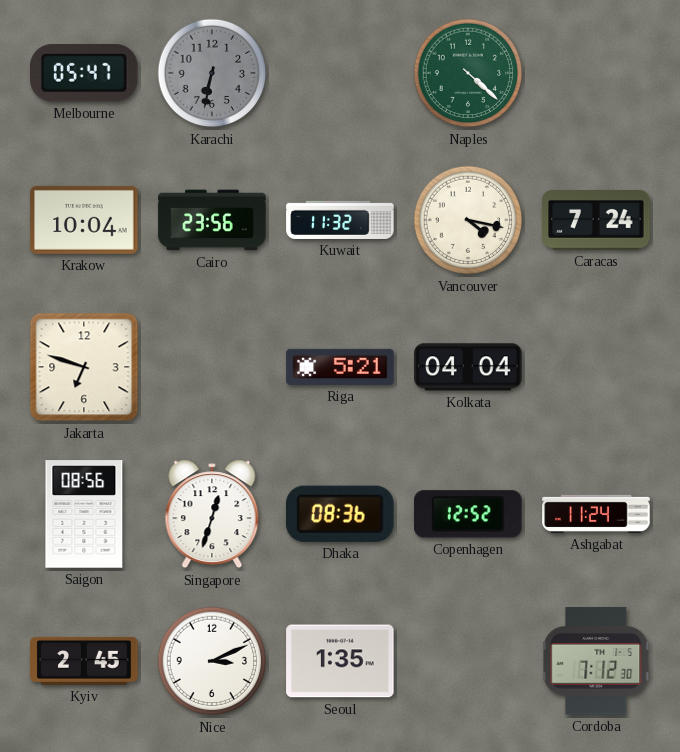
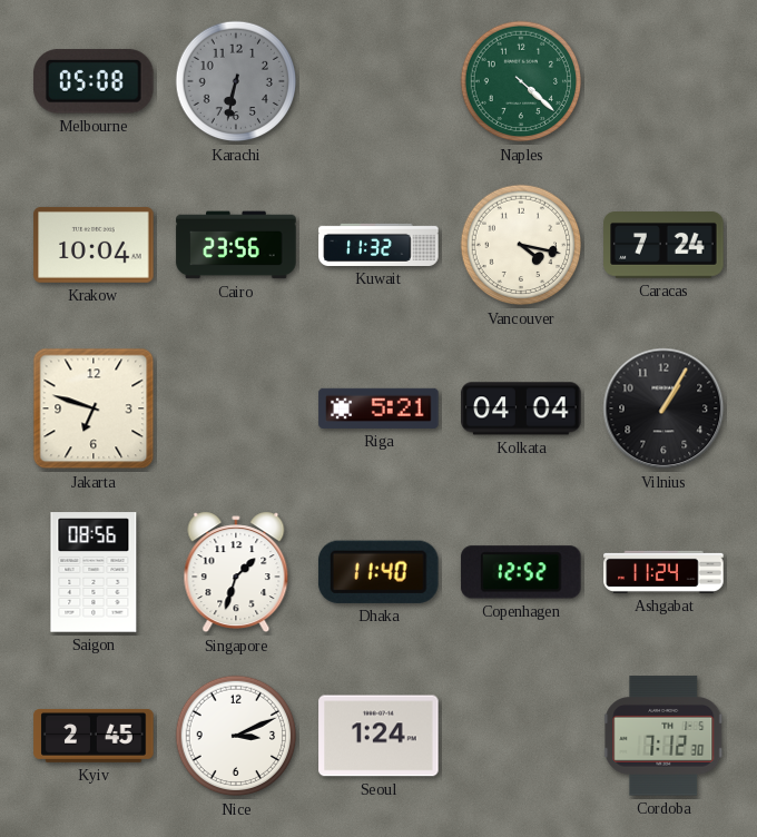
Melbourne: 05:47 -> 05:08
Vilnius: none -> 1:05
Singapore: 12:33 -> 1:33
Dhaka: 08:36 -> 11:40
Seoul: 1:35 -> 1:24
